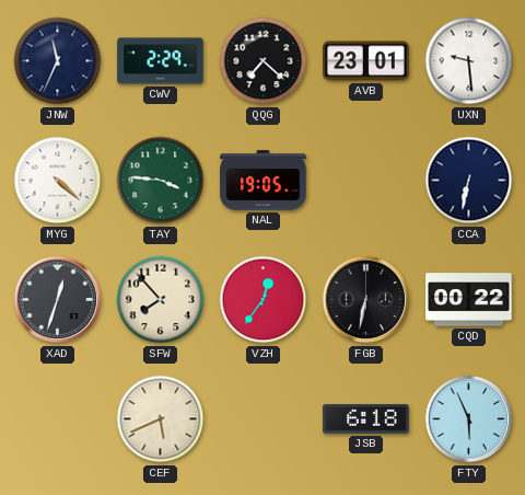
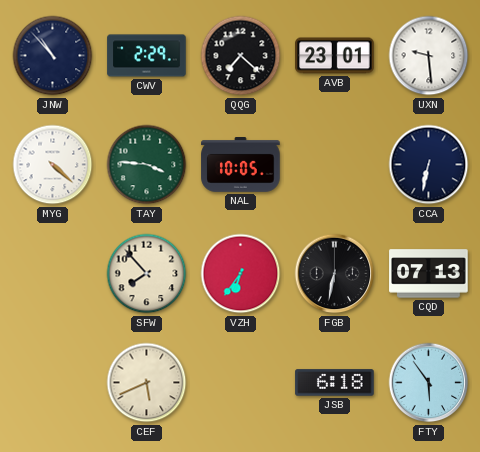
JNW: 11:34 -> 10:53
NAL: 19:05 -> 10:05
XAD: 12:33 -> none
VZH: 12:36 -> 6:36
CQD: 00:22 -> 07:13
FTY: 5:56 -> 5:54
